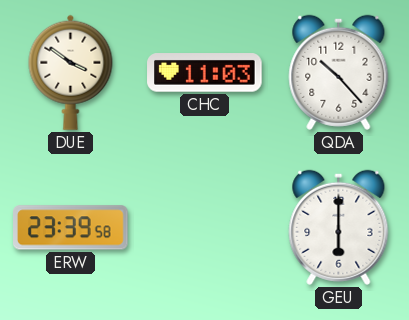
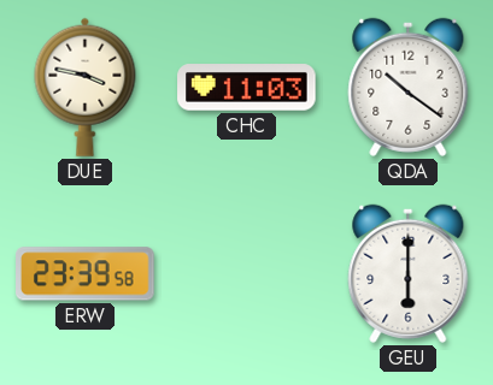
DUE: 3:51 -> 3:47
QDA: 10:23 -> 10:21
